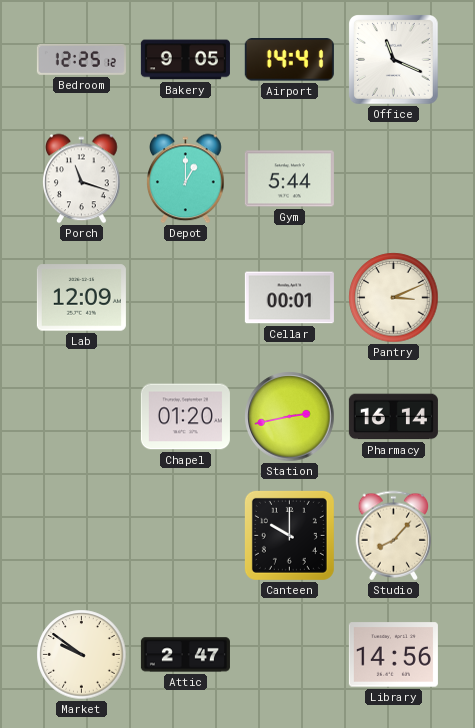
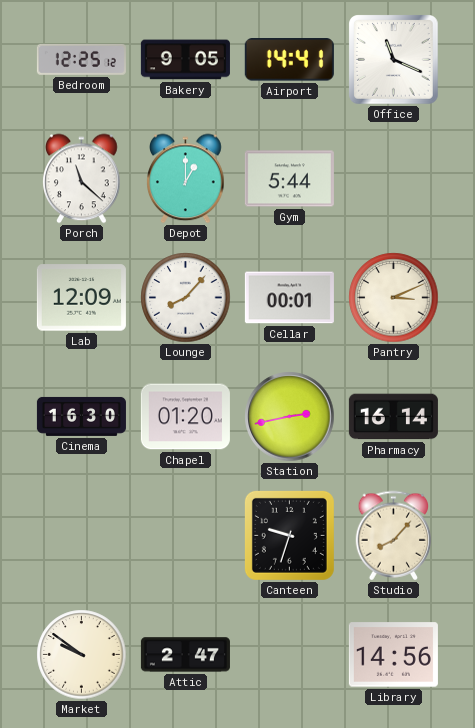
Porch: 11:18 -> 11:22
Lounge: none -> 8:07
Cinema: none -> 16:30
Canteen: 10:00 -> 9:33
